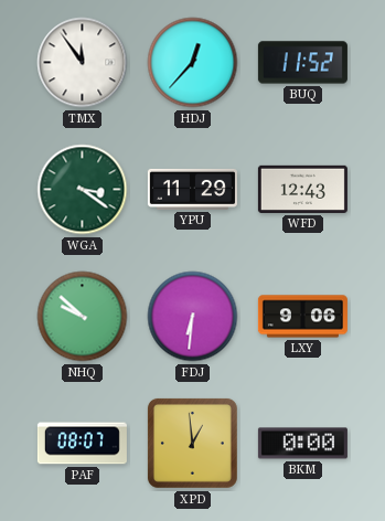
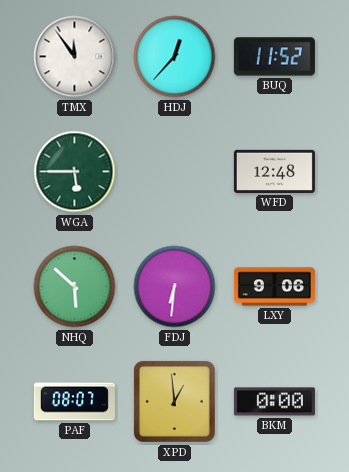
WGA: 3:21 -> 5:45
YPU: 11:29 -> none
WFD: 12:43 -> 12:48
NHQ: 9:52 -> 5:52
